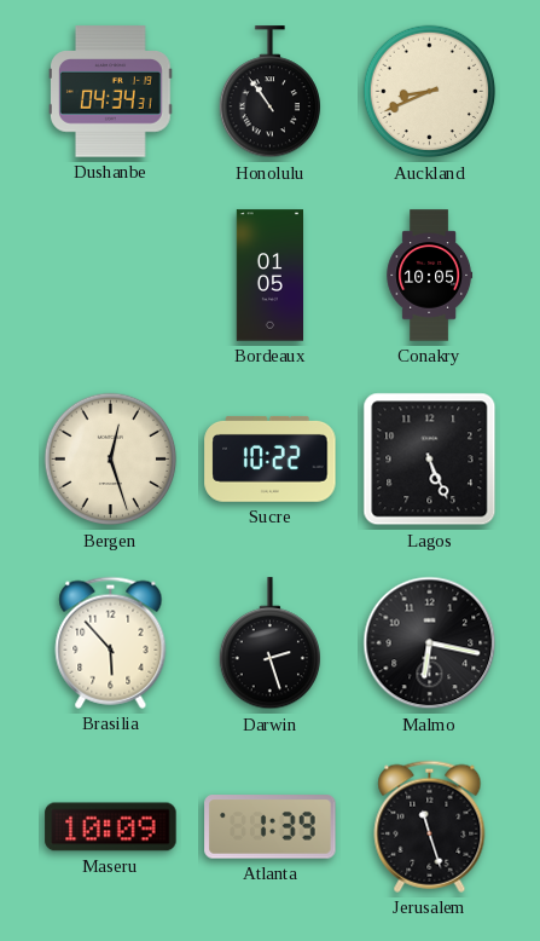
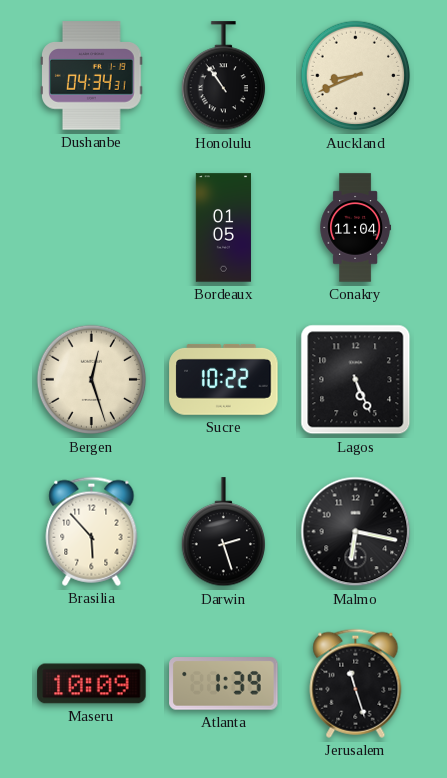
Conakry: 10:05 -> 11:04
